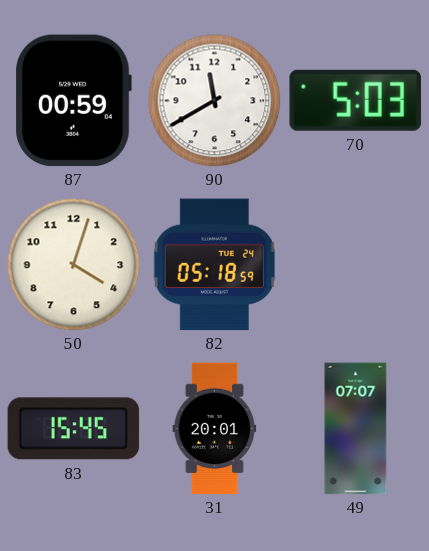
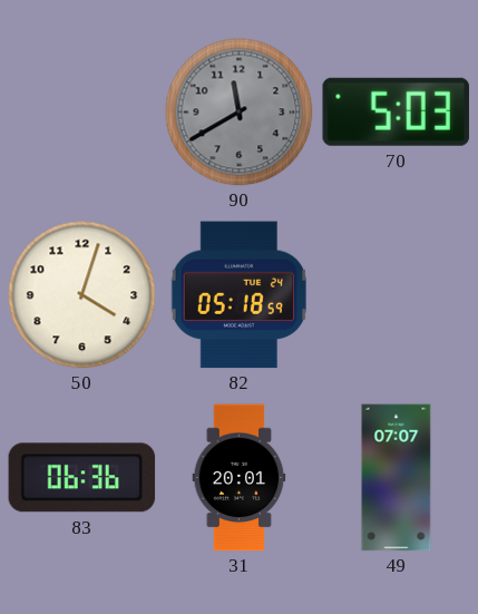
87: 00:59 -> none
90 dial: white -> grey
83: 15:45 -> 06:36
